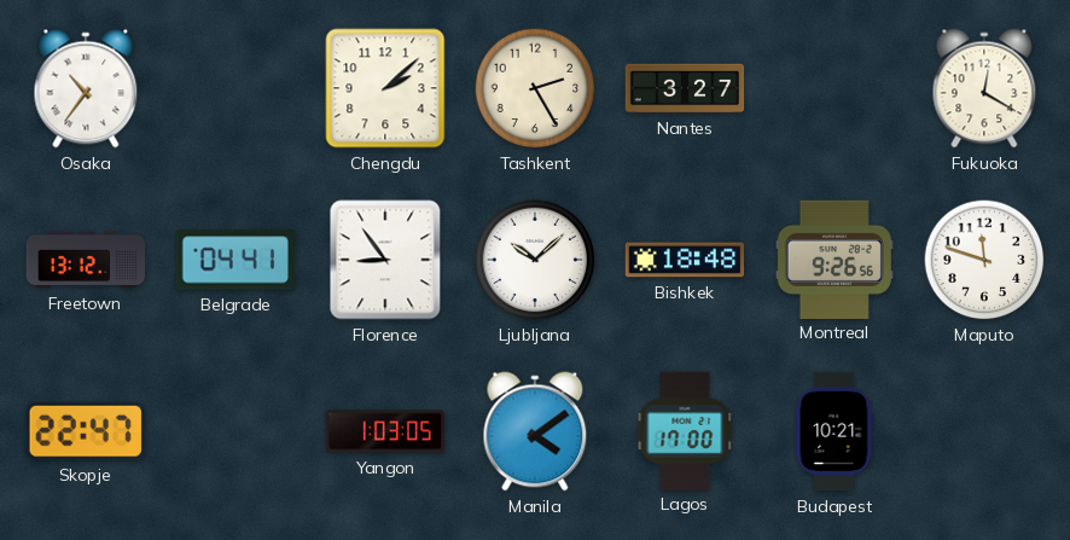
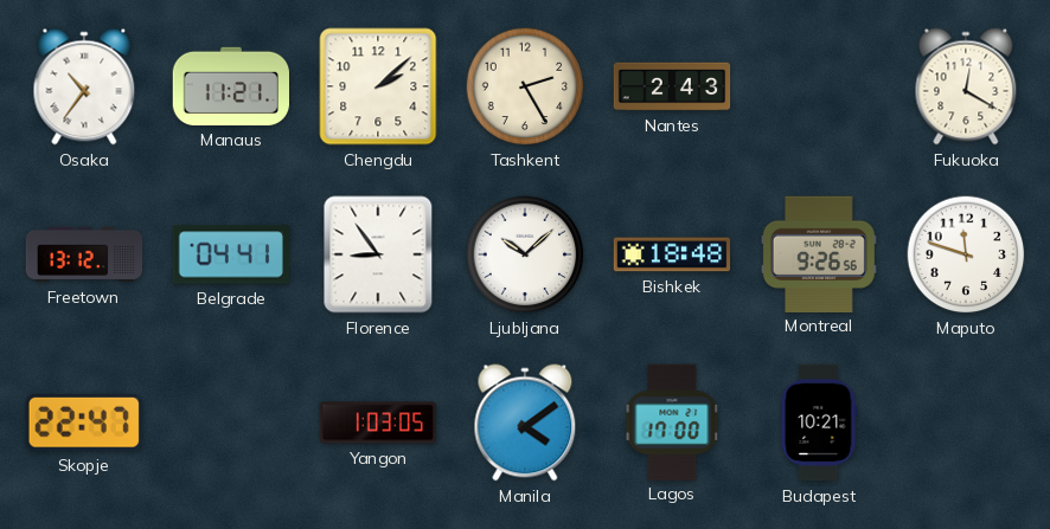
Manaus: none -> 11:21
Nantes: 3:27 -> 2:43
